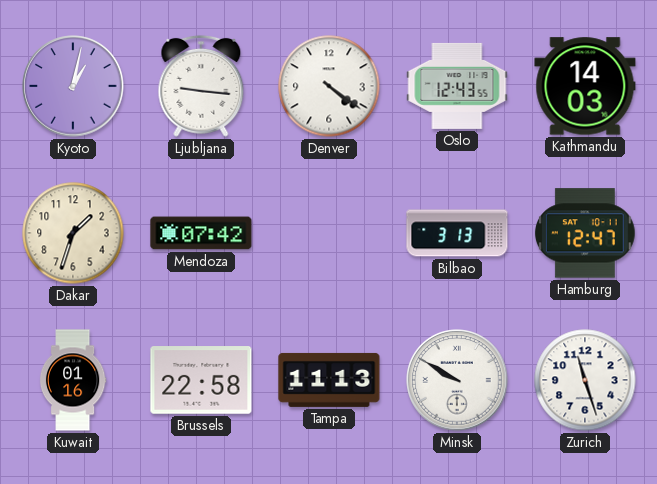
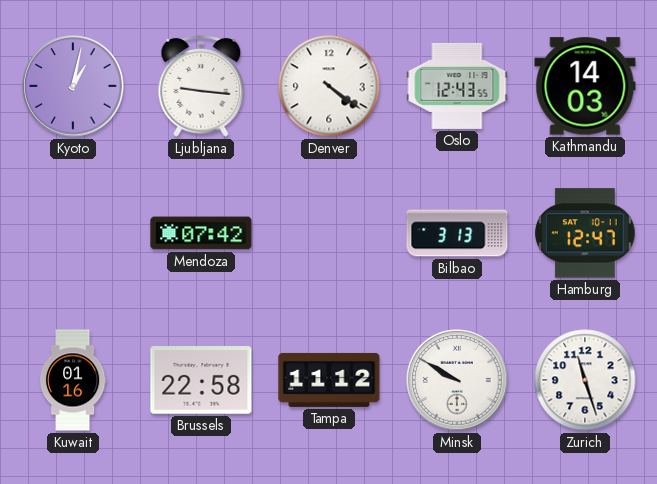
Dakar: 1:33 -> none
Tampa: 11:13 -> 11:12
